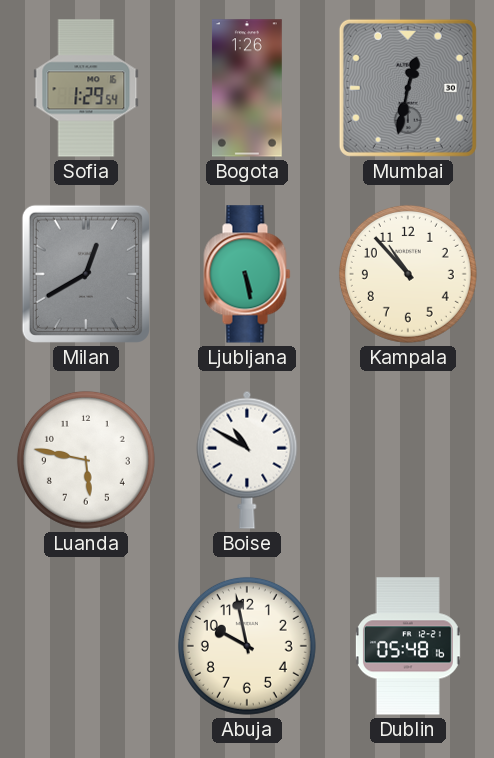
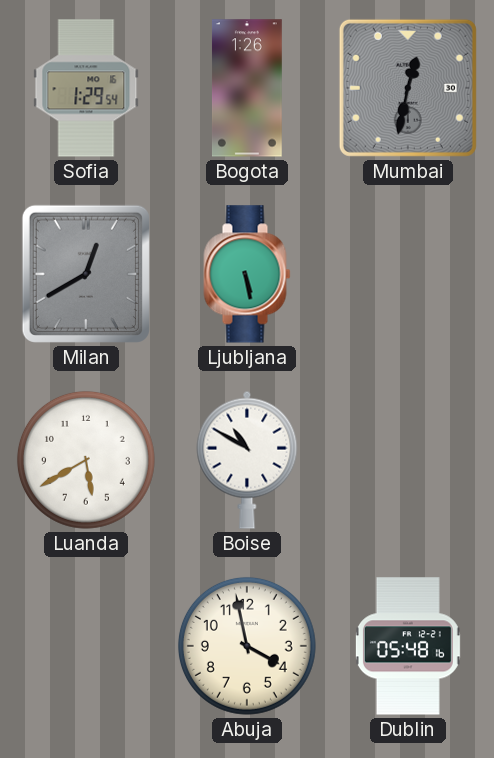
Kampala: 10:53 -> none
Luanda: 5:47 -> 5:40
Abuja: 9:58 -> 3:58
